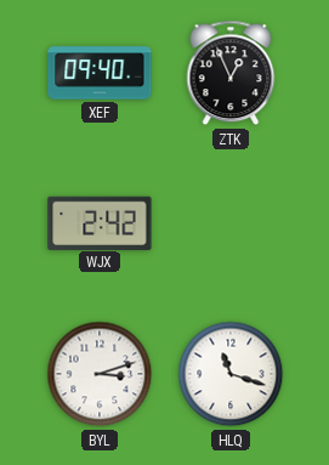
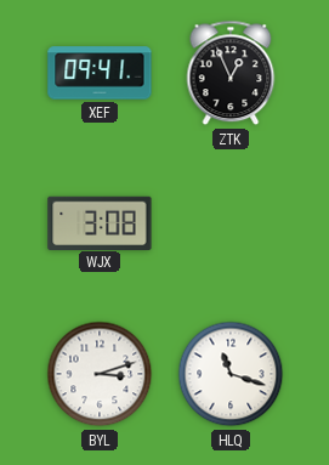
XEF: 09:40 -> 09:41
WJX: 2:42 -> 3:08
